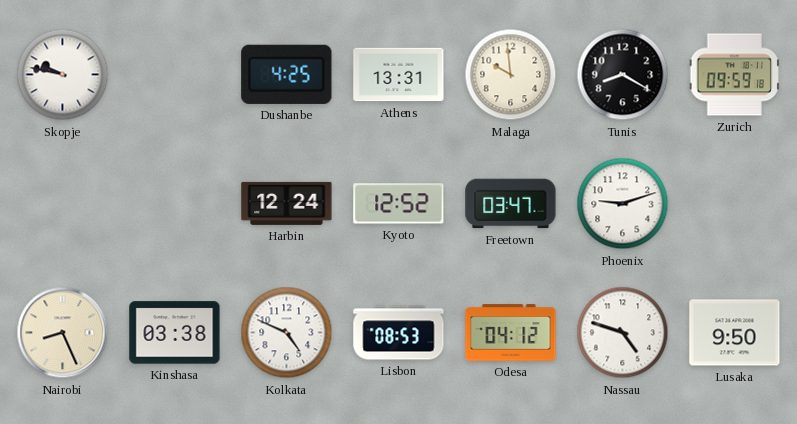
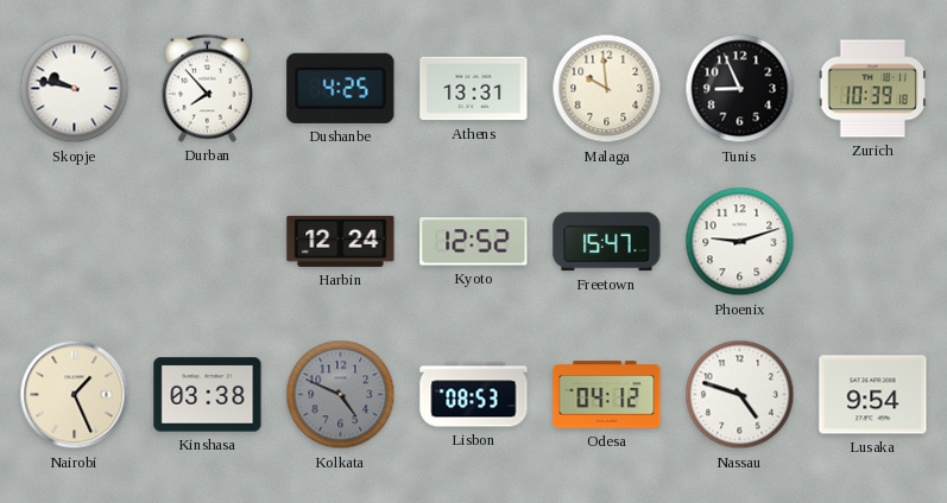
Durban: none -> 7:53
Tunis: 8:20 -> 8:56
Zurich: 09:59 -> 10:39
Freetown: 03:47 -> 15:47
Nairobi: 8:26 -> 1:26
Kolkata dial: white -> grey
Lusaka: 9:50 -> 9:54
